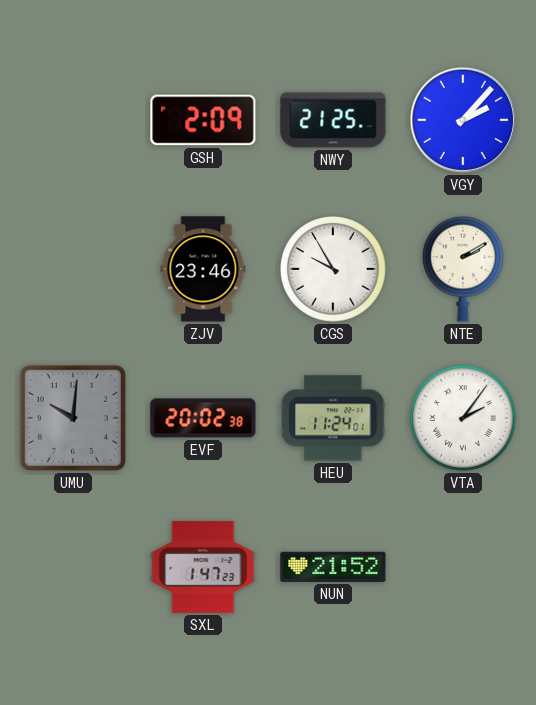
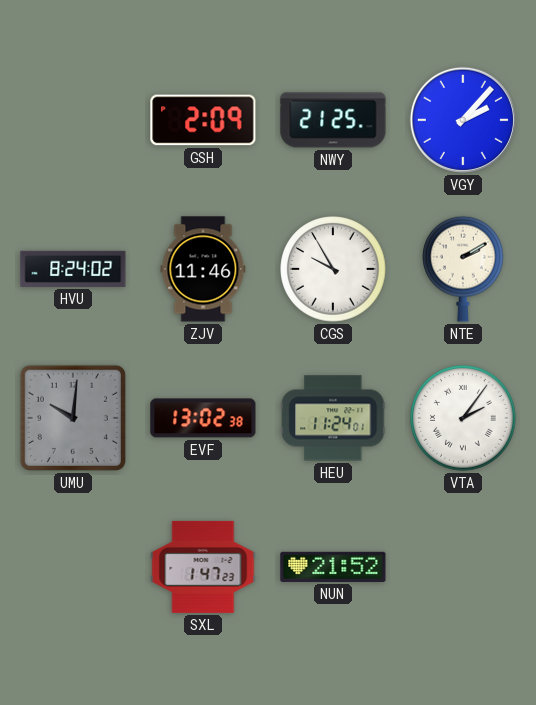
HVU: none -> 8:24
ZJV: 23:46 -> 11:46
EVF: 20:02 -> 13:02
